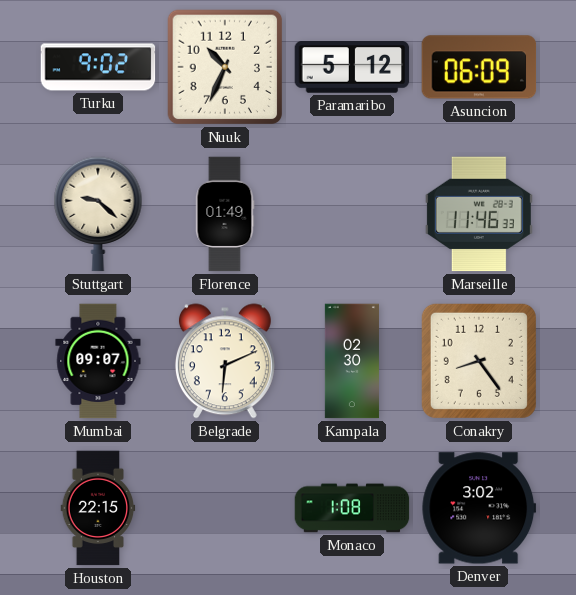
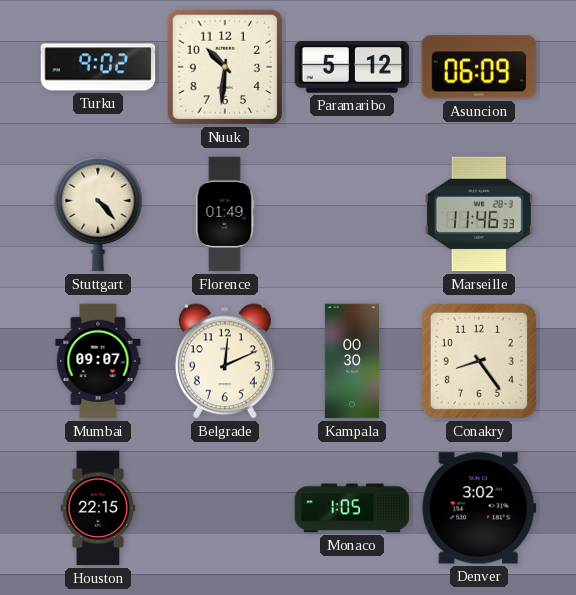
Nuuk: 10:34 -> 10:31
Stuttgart: 9:22 -> 4:23
Belgrade: 6:11 -> 12:11
Kampala: 02:30 -> 00:30
Monaco: 1:08 -> 1:05
